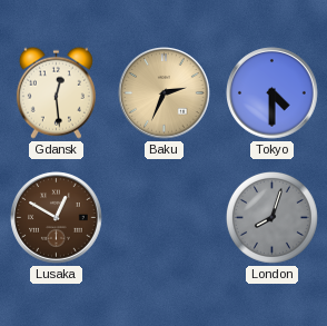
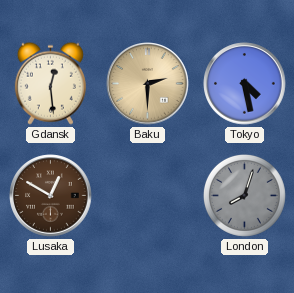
Baku: 2:34 -> 2:30
Tokyo: 4:30 -> 4:28
